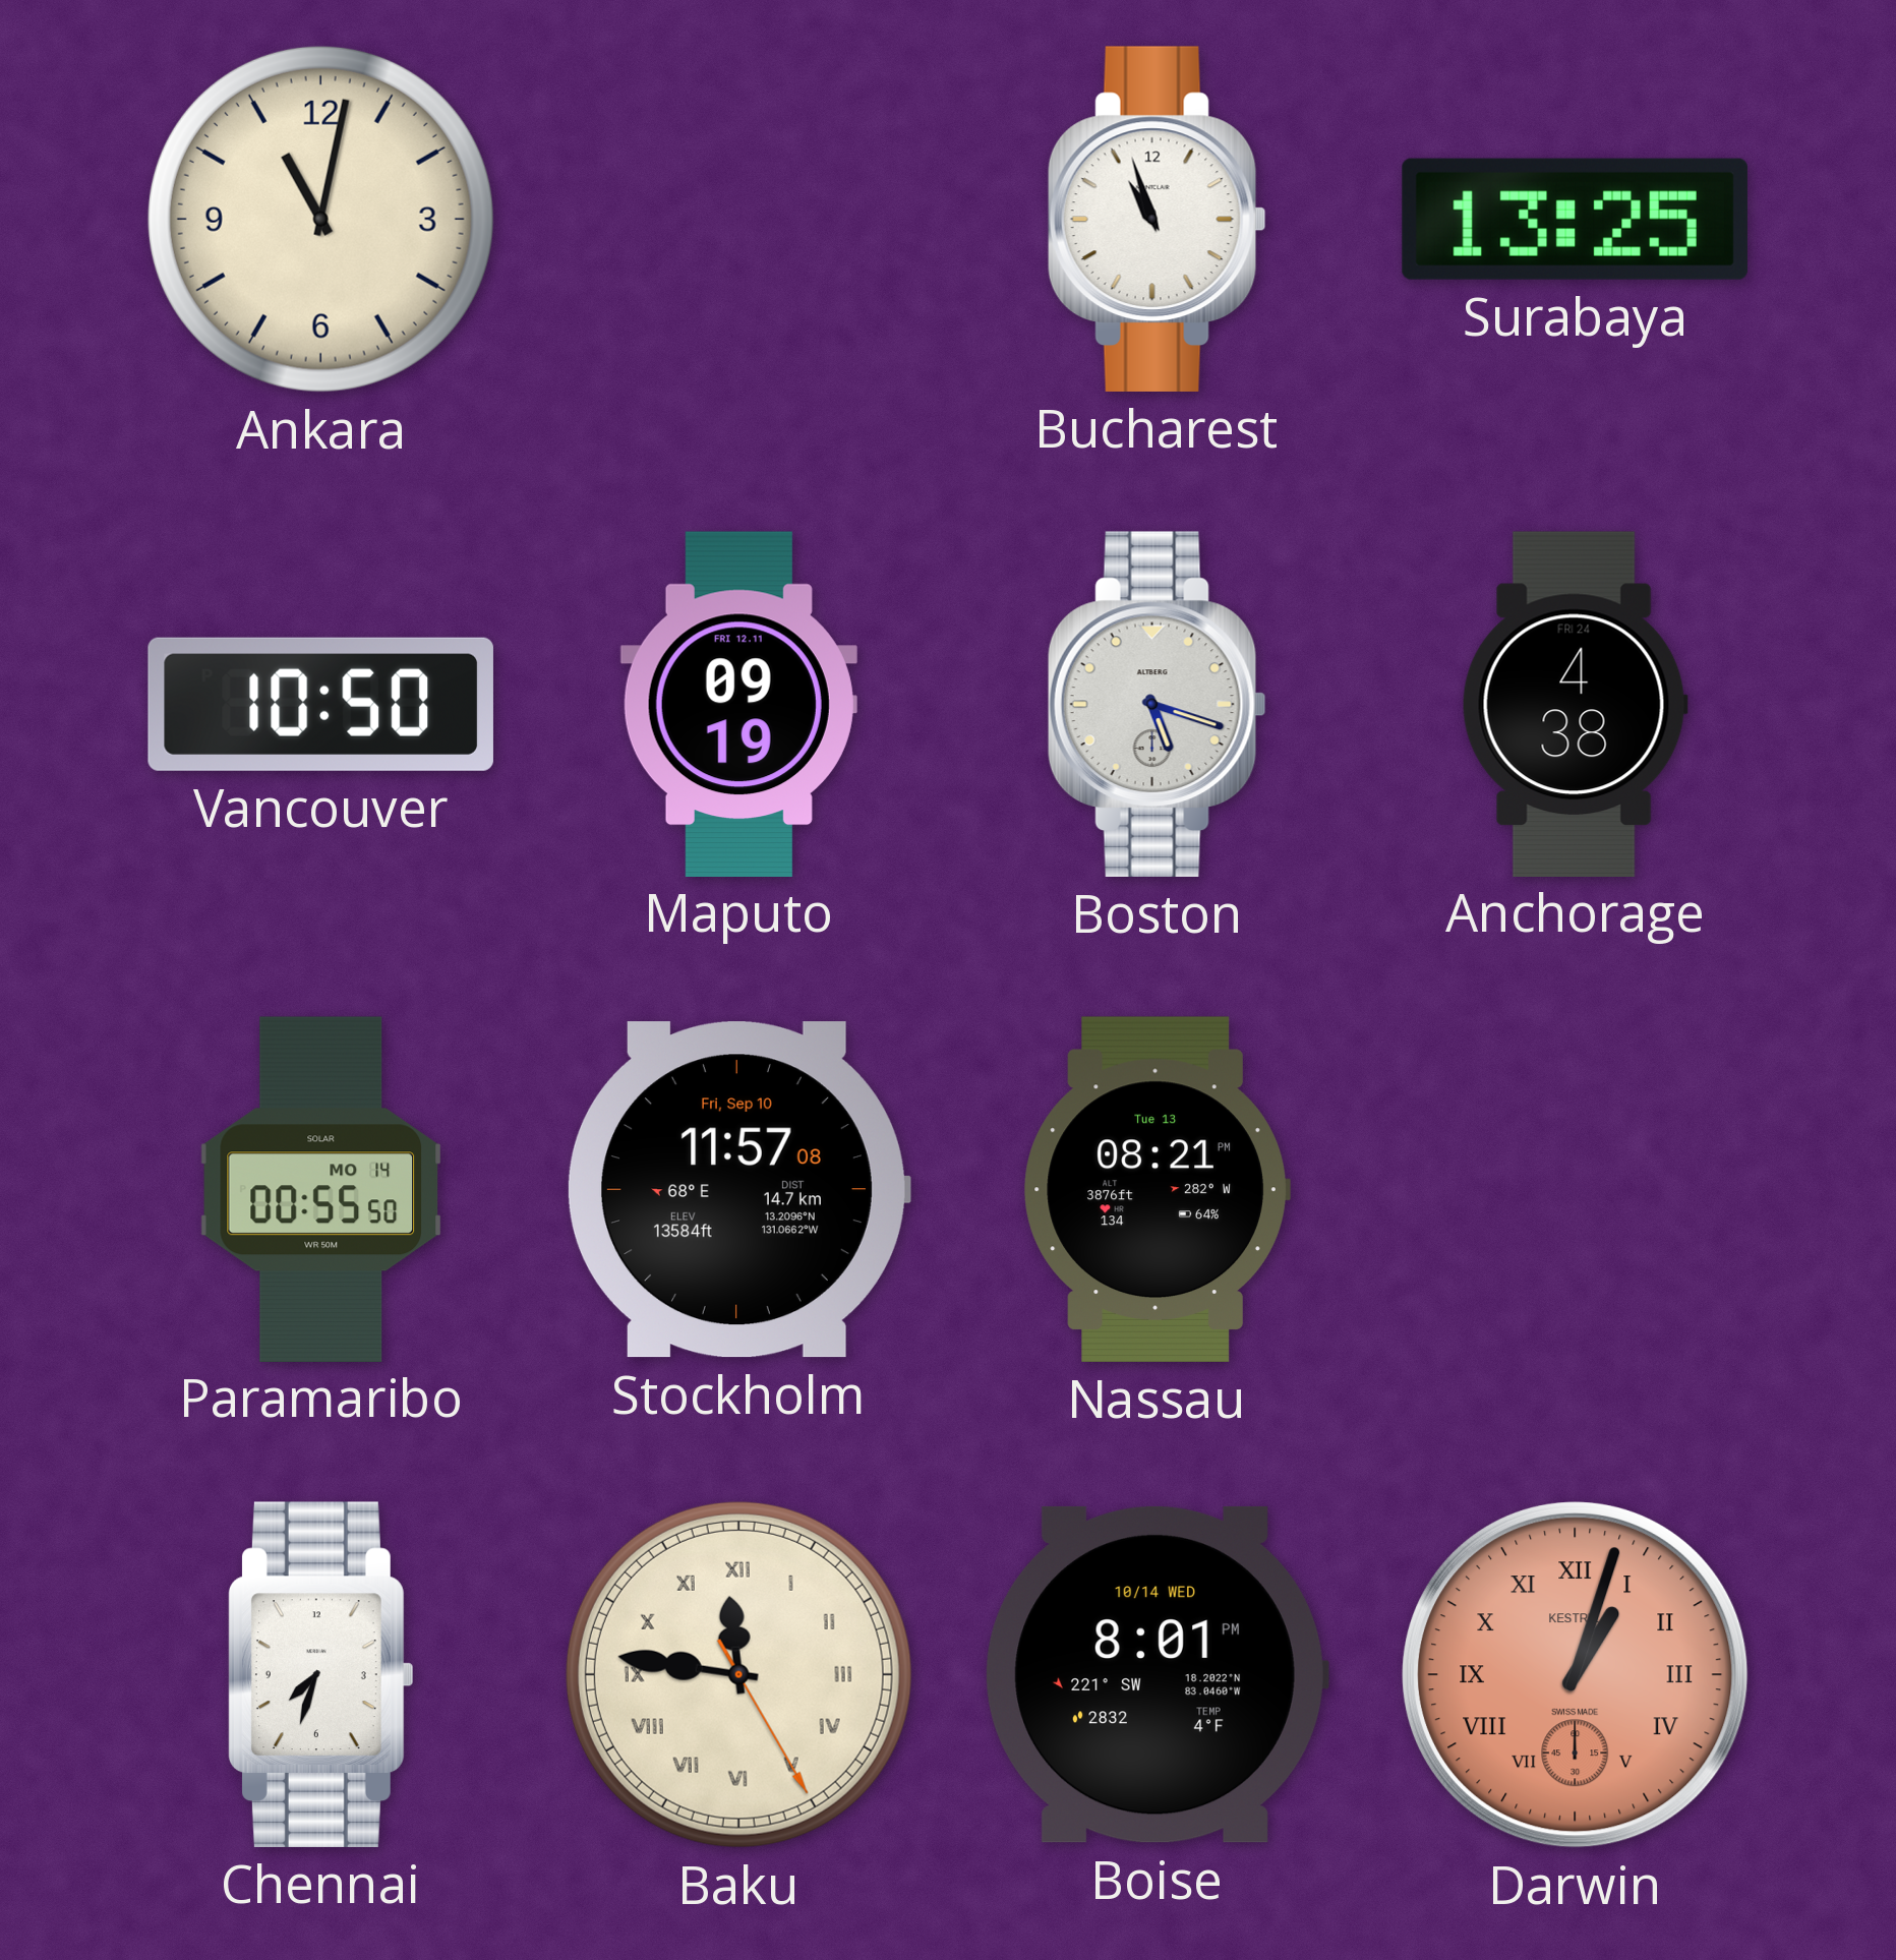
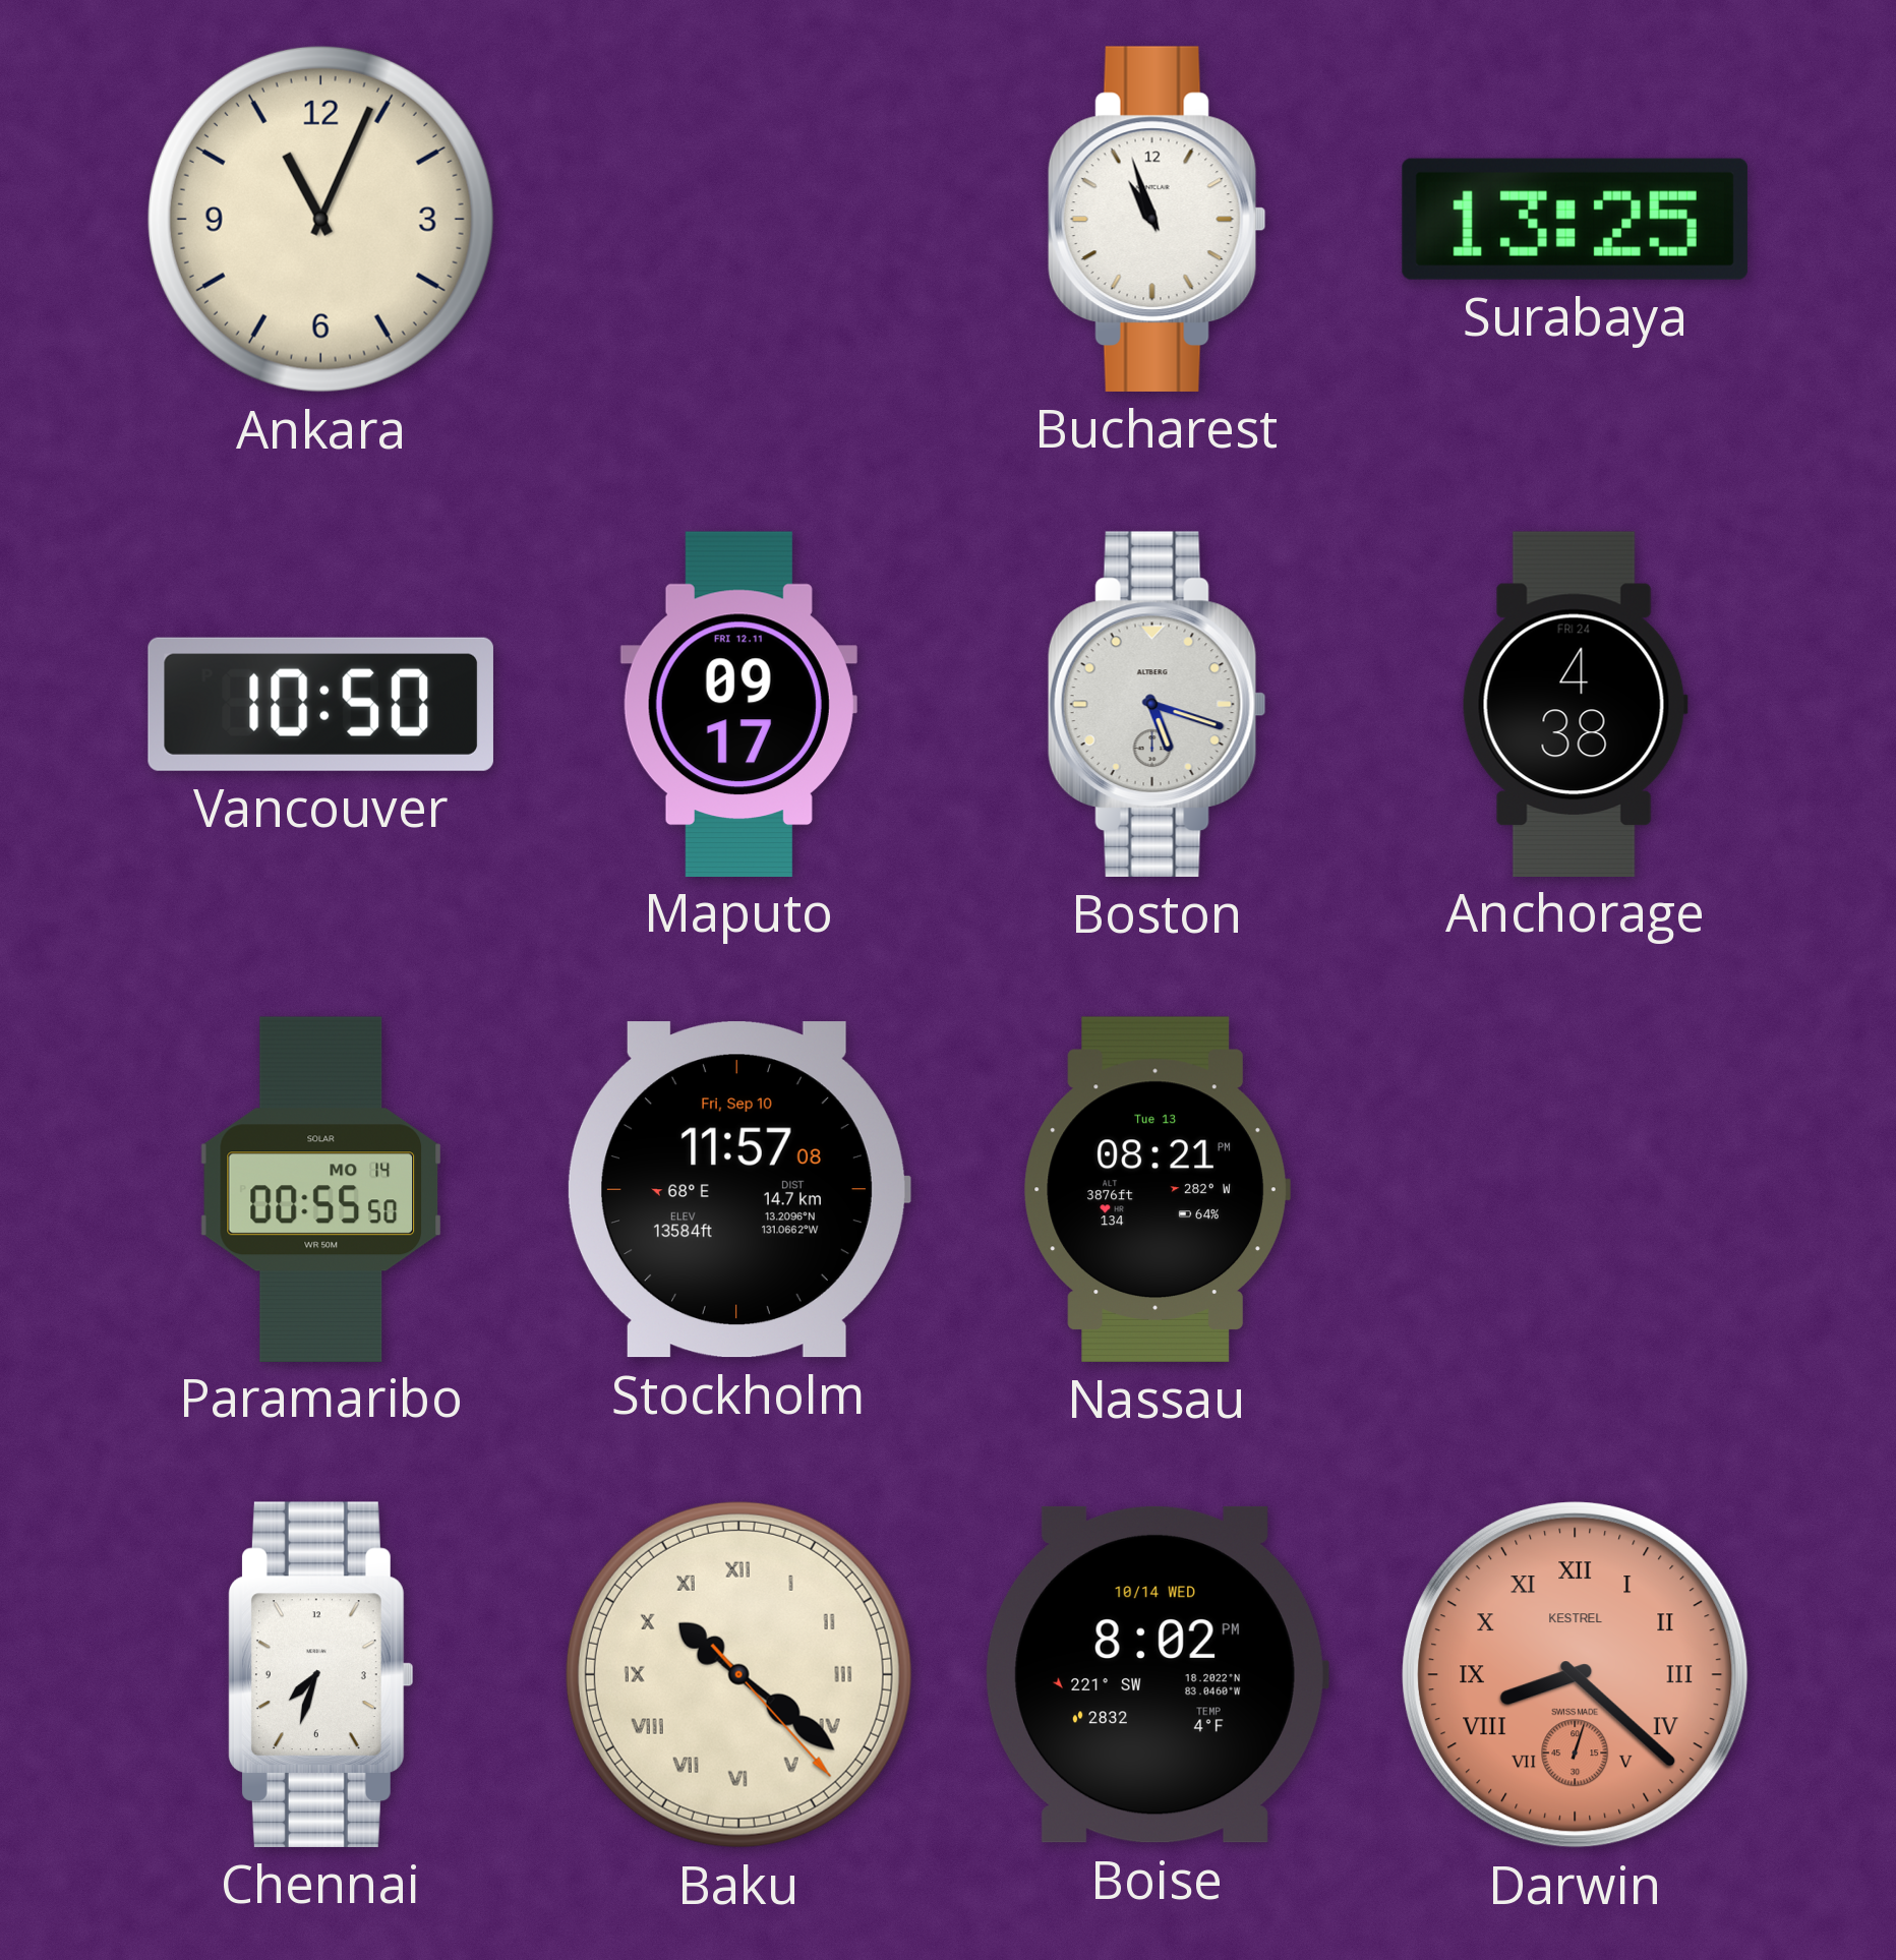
Ankara: 11:02 -> 11:04
Maputo: 09:19 -> 09:17
Baku: 11:46 -> 10:21
Boise: 8:01 -> 8:02
Darwin: 1:03 -> 8:22
